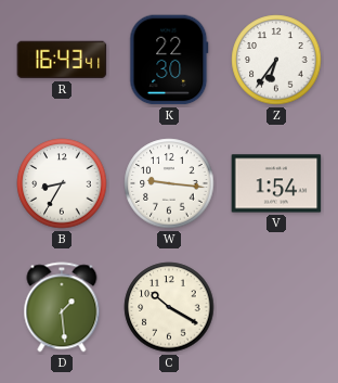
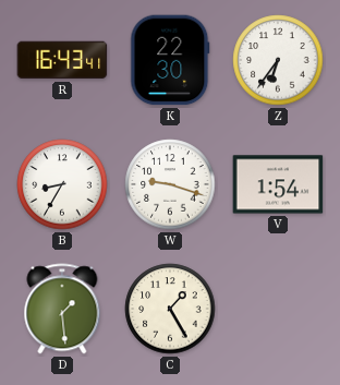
W: 9:16 -> 9:18
C: 10:20 -> 1:25
